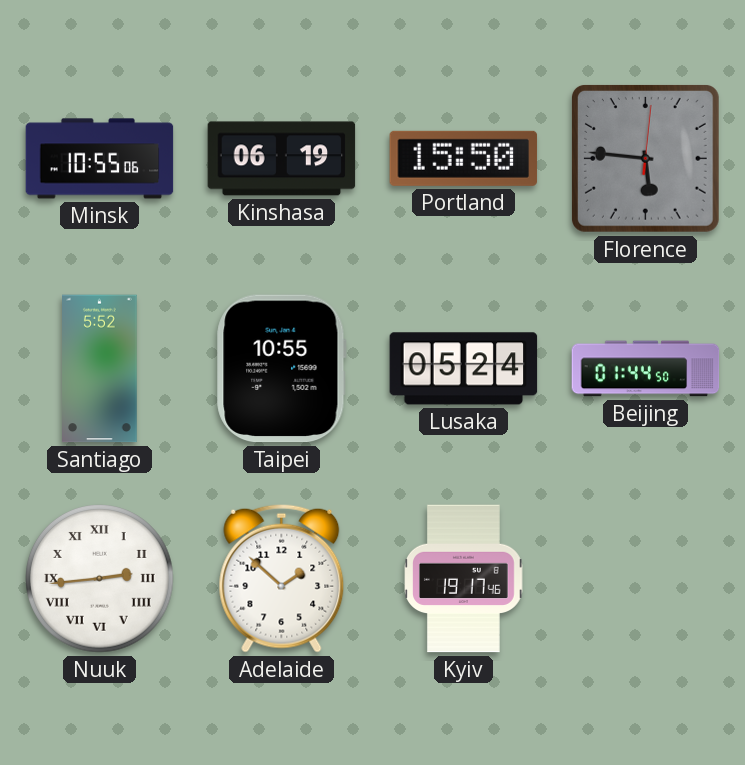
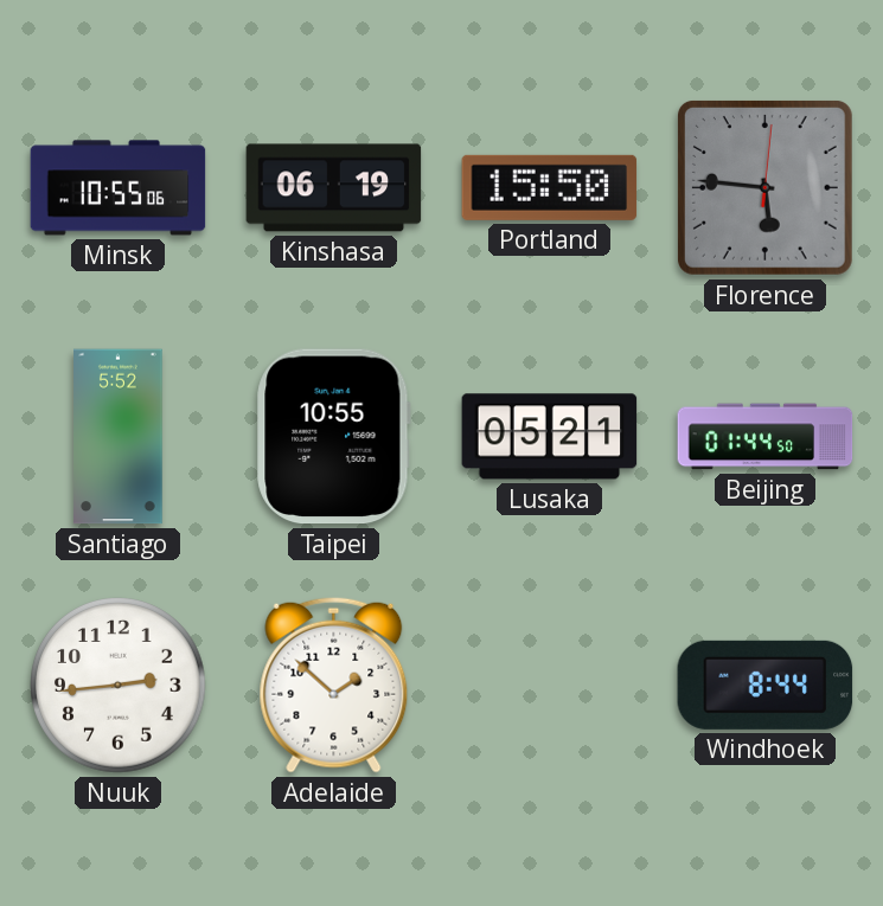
Lusaka: 05:24 -> 05:21
Nuuk numerals: Roman -> Arabic
Kyiv: 19:17 -> none
Windhoek: none -> 8:44
